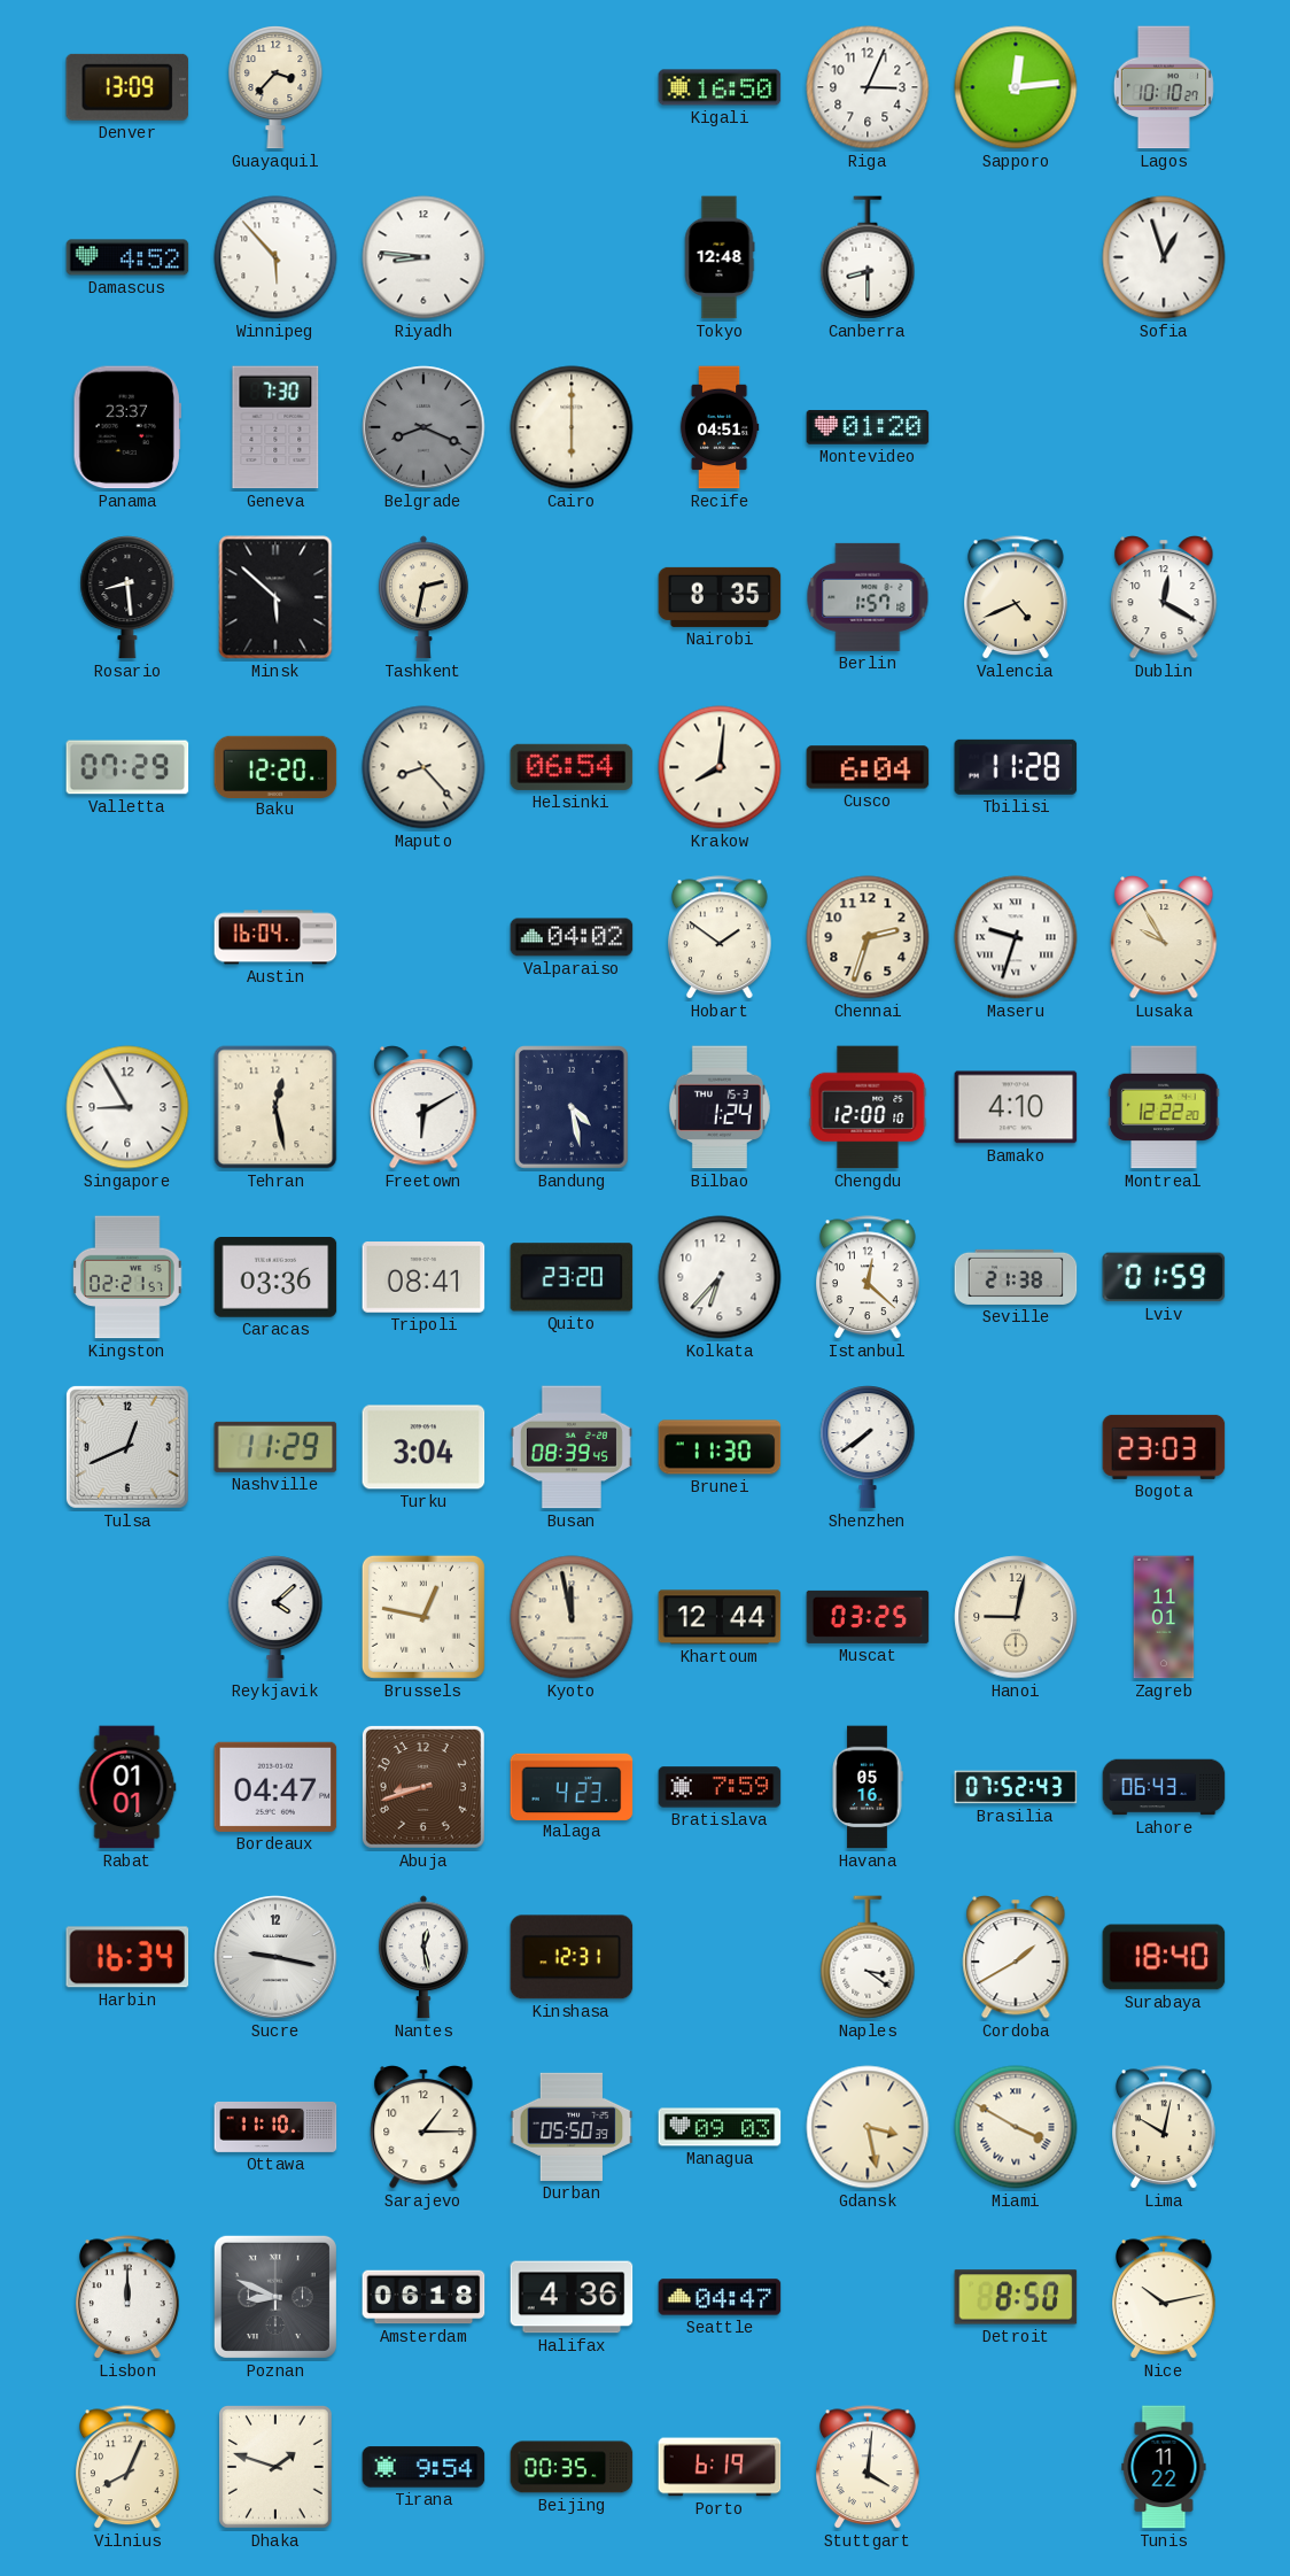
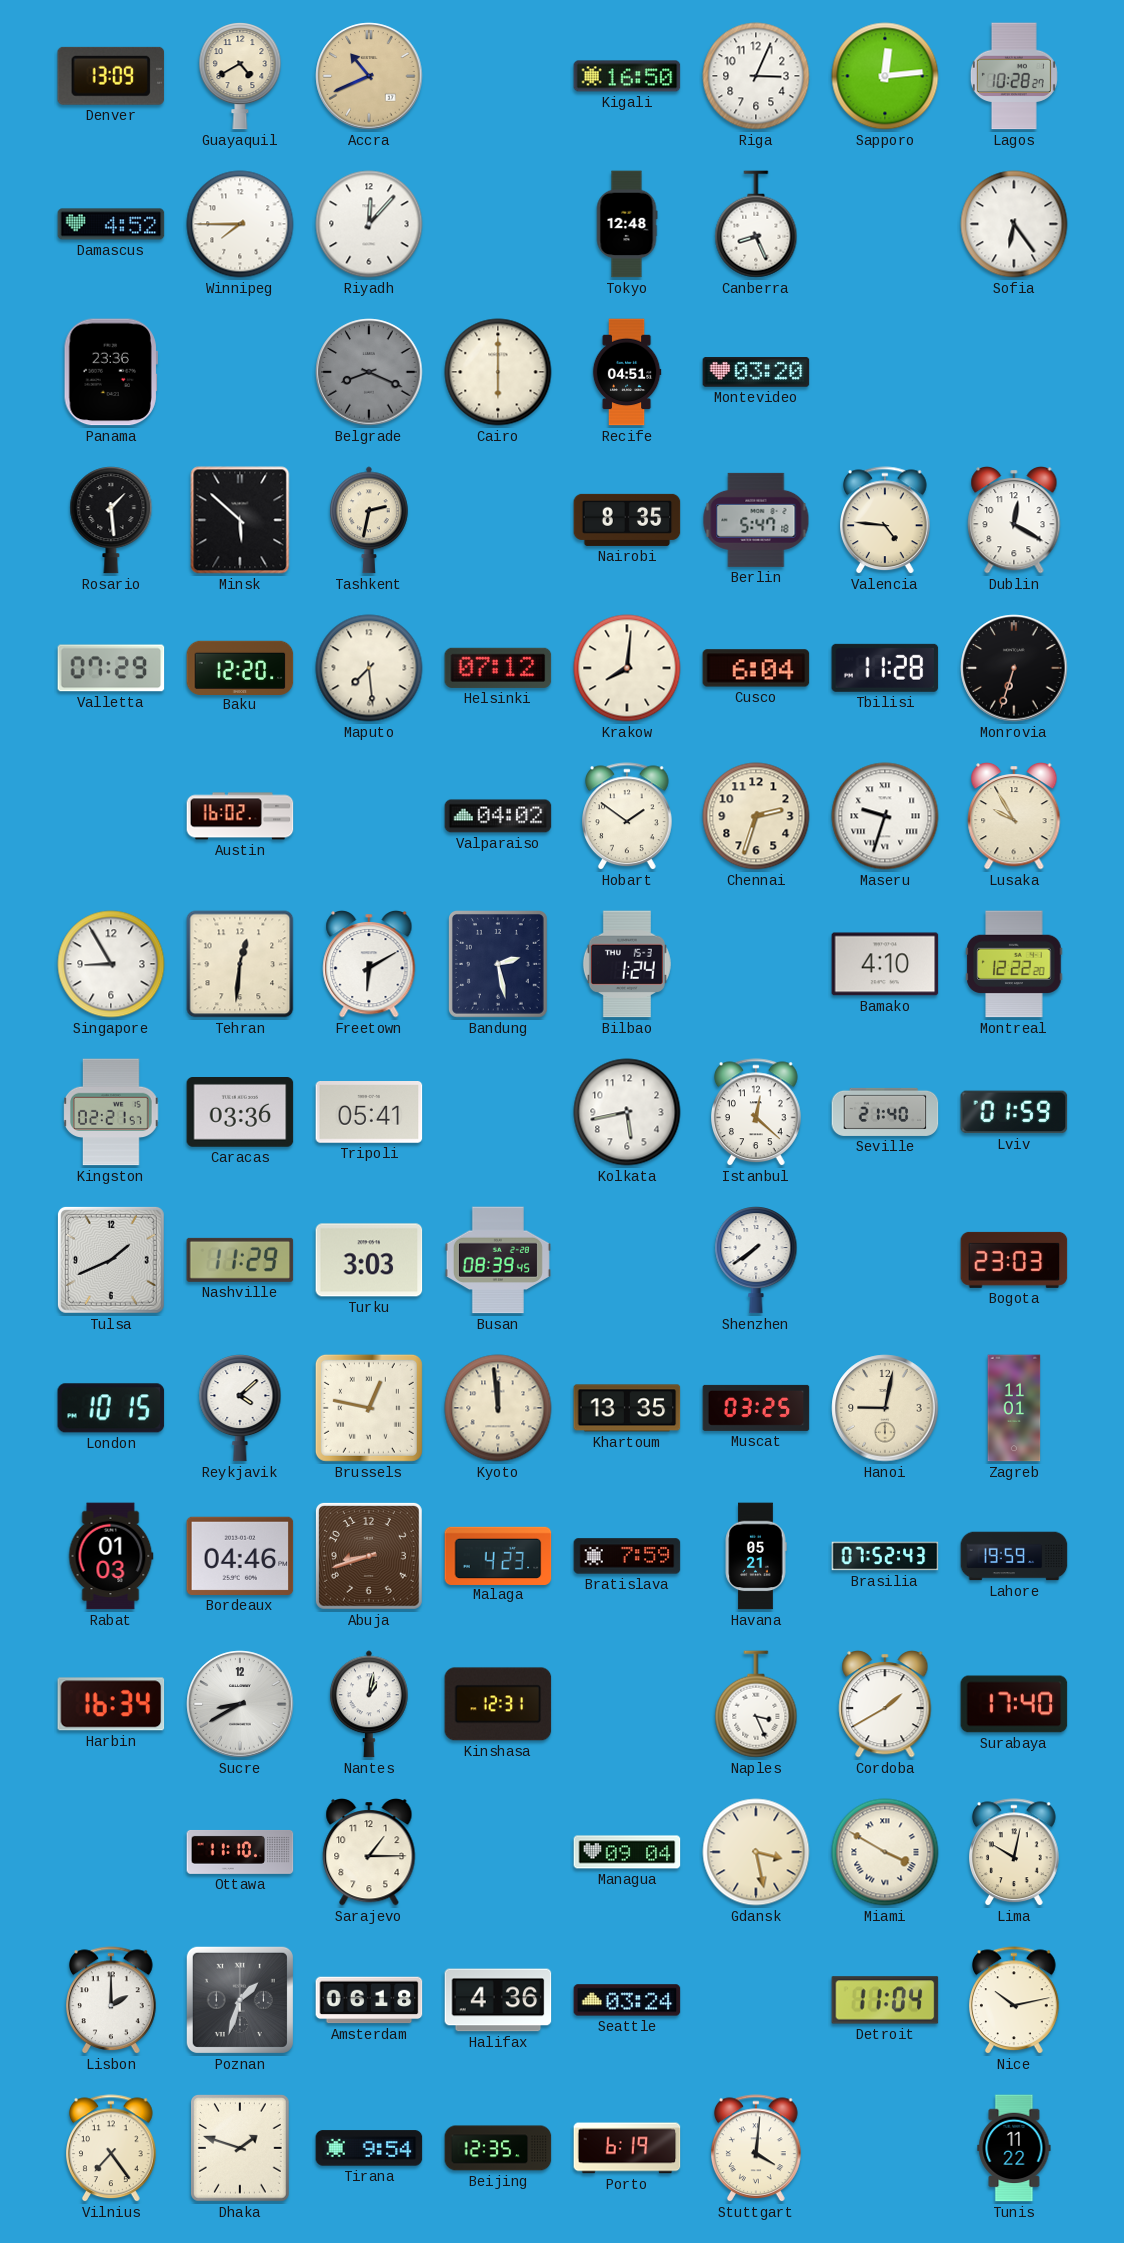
Guayaquil: 3:37 -> 4:40
Accra: none -> 10:41
Lagos: 10:10 -> 10:28
Winnipeg: 5:53 -> 7:45
Riyadh: 8:46 -> 12:07
Canberra: 8:30 -> 8:26
Sofia: 12:57 -> 6:24
Panama: 23:37 -> 23:36
Geneva: 7:30 -> none
Montevideo: 01:20 -> 03:20
Rosario: 8:29 -> 1:29
Berlin: 1:57 -> 5:47
Valencia: 4:41 -> 4:46
Maputo: 8:23 -> 7:29
Helsinki: 06:54 -> 07:12
Monrovia: none -> 6:33
Austin: 16:04 -> 16:02
Tehran: 12:28 -> 12:31
Bandung: 4:28 -> 2:28
Chengdu: 12:00 -> none
Tripoli: 08:41 -> 05:41
Quito: 23:20 -> none
Kolkata: 6:37 -> 5:43
Seville: 21:38 -> 21:40
Tulsa: 12:41 -> 1:41
Turku: 3:04 -> 3:03
Brunei: 11:30 -> none
London: none -> 10:15
Kyoto: 11:58 -> 11:59
Khartoum: 12:44 -> 13:35
Rabat: 01:01 -> 01:03
Bordeaux: 04:47 -> 04:46
Havana: 05:16 -> 05:21
Lahore: 06:43 -> 19:59
Sucre: 9:17 -> 8:40
Nantes: 12:28 -> 1:02
Naples: 3:21 -> 3:26
Surabaya: 18:40 -> 17:40
Durban: 05:50 -> none
Managua: 09:03 -> 09:04
Lisbon: 12:00 -> 2:00
Poznan: 8:49 -> 1:33
Seattle: 04:47 -> 03:24
Detroit: 8:50 -> 11:04
Vilnius: 8:04 -> 7:24
Beijing: 00:35 -> 12:35
